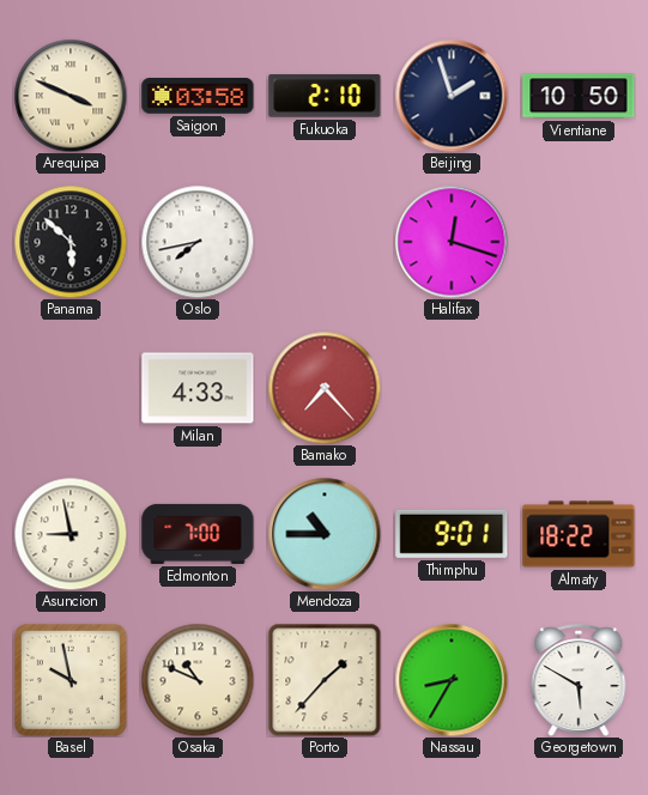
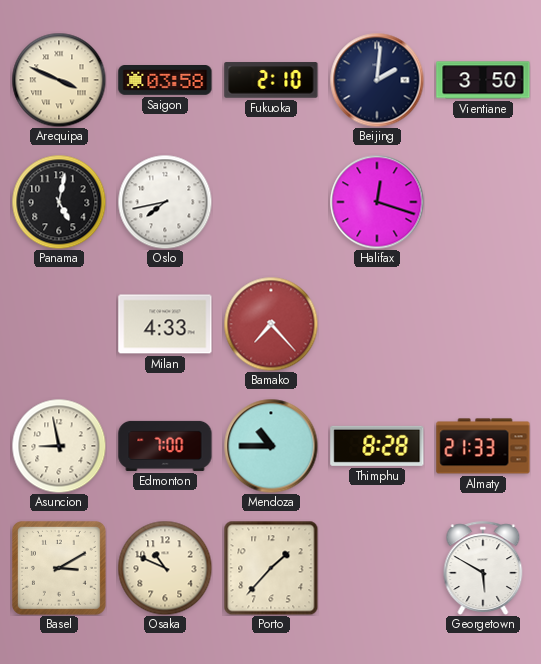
Beijing: 1:57 -> 2:01
Vientiane: 10:50 -> 3:50
Panama: 5:52 -> 5:02
Thimphu: 9:01 -> 8:28
Almaty: 18:22 -> 21:33
Basel: 9:58 -> 3:10
Nassau: 8:35 -> none
